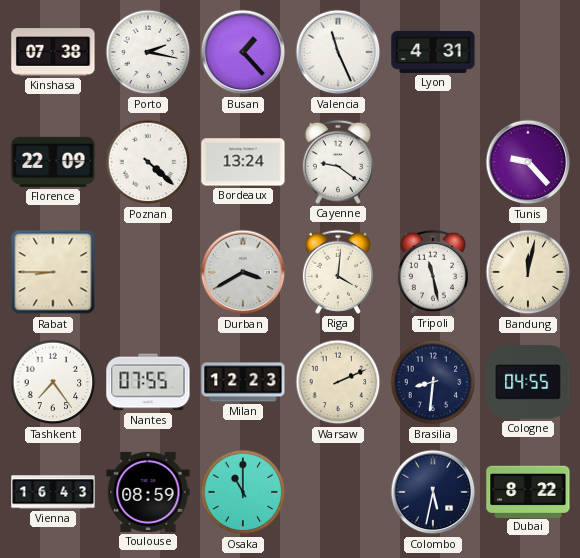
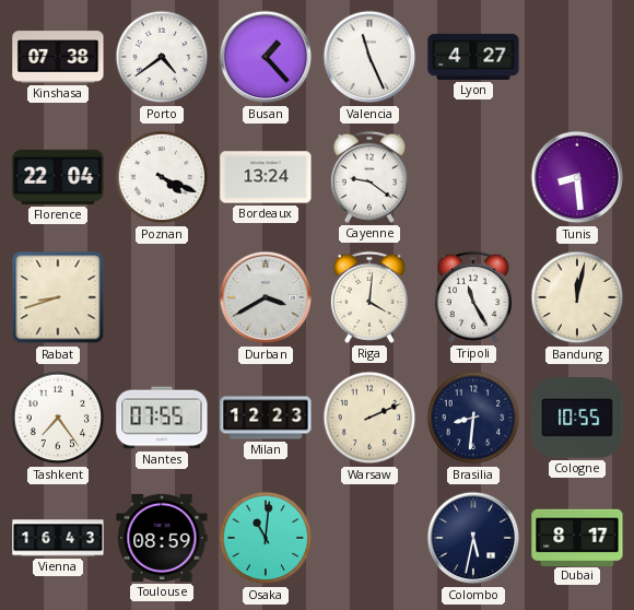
Porto: 2:17 -> 4:39
Lyon: 4:31 -> 4:27
Florence: 22:09 -> 22:04
Poznan: 4:22 -> 4:19
Tunis: 9:23 -> 8:29
Rabat: 8:45 -> 8:42
Tripoli: 11:28 -> 11:25
Cologne: 04:55 -> 10:55
Osaka: 11:00 -> 11:01
Dubai: 8:22 -> 8:17
